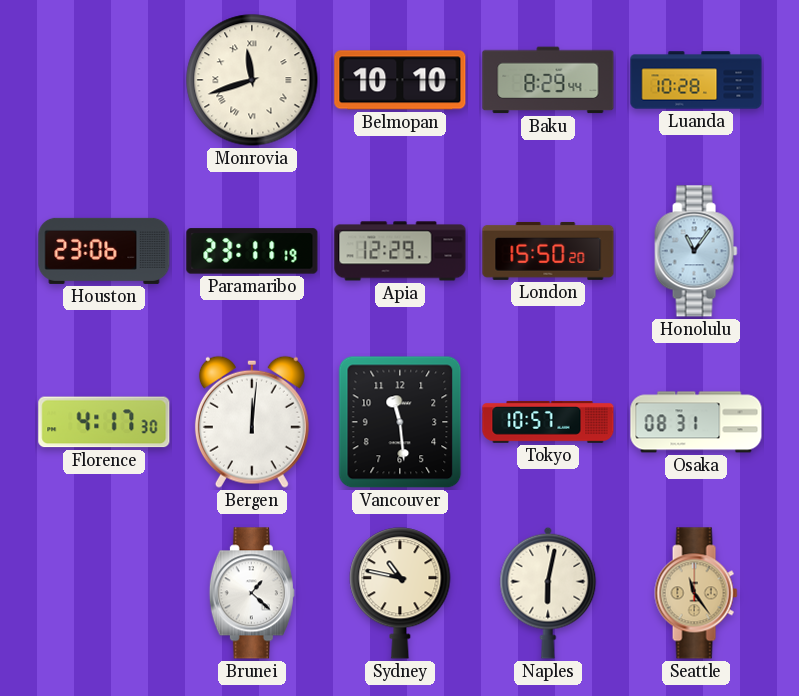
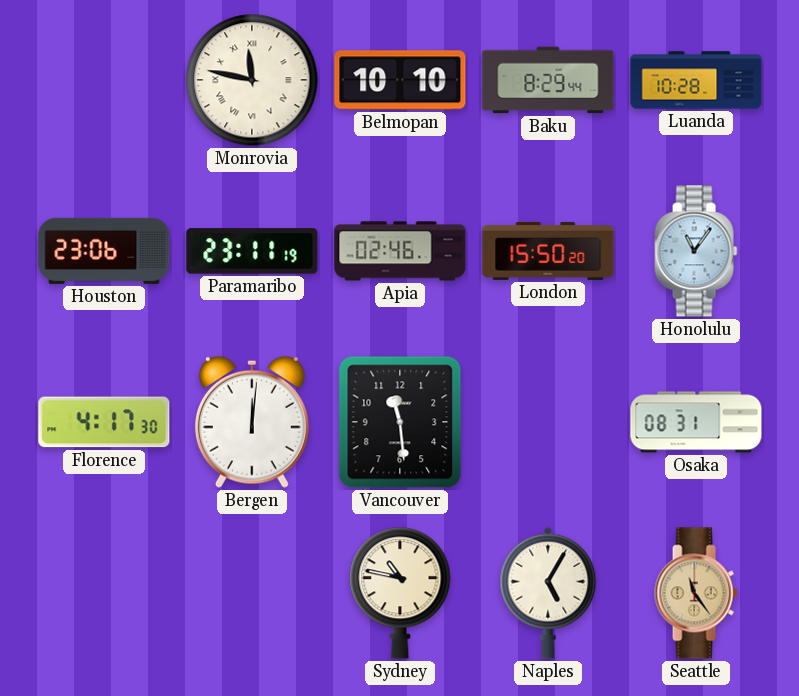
Monrovia: 11:42 -> 11:47
Apia: 12:29 -> 02:46
Tokyo: 10:57 -> none
Brunei: 1:22 -> none
Naples: 6:02 -> 5:05
